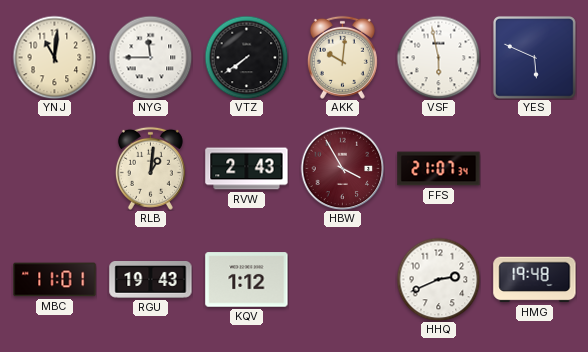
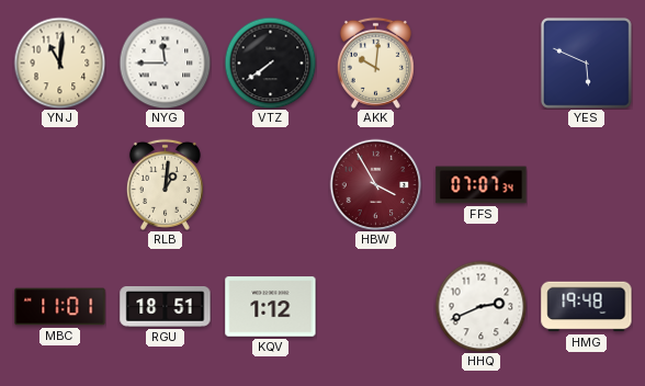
VSF: 5:58 -> none
RVW: 2:43 -> none
FFS: 21:07 -> 07:07
RGU: 19:43 -> 18:51
